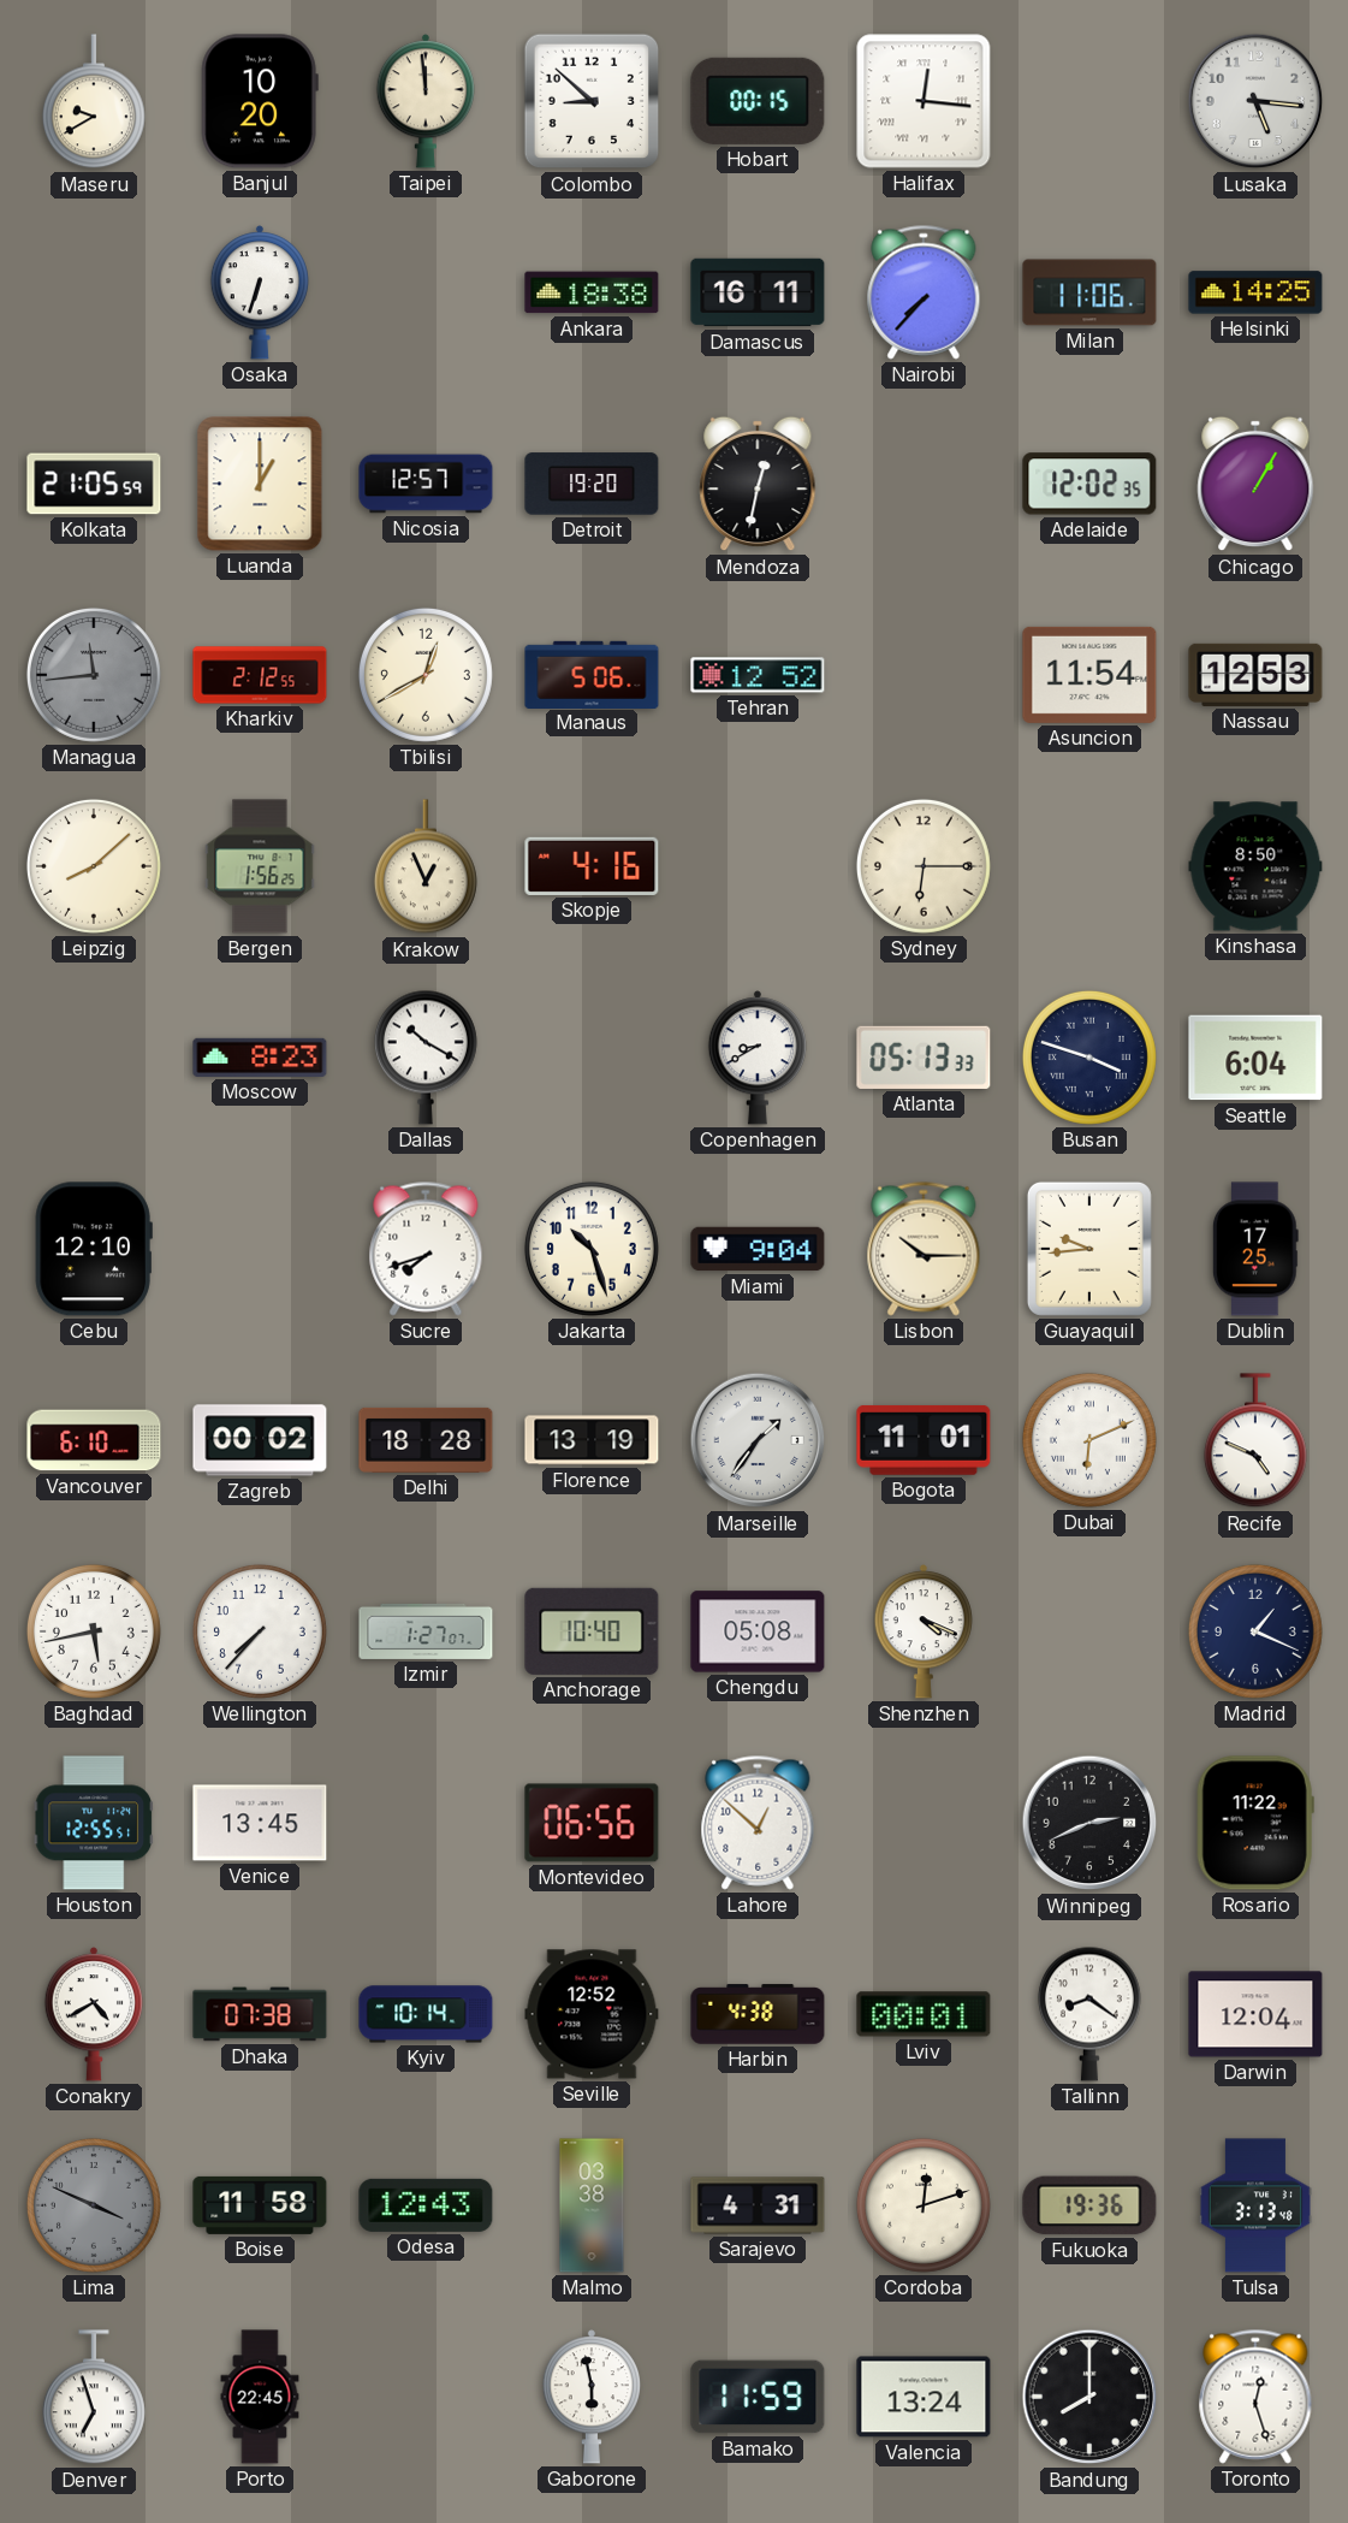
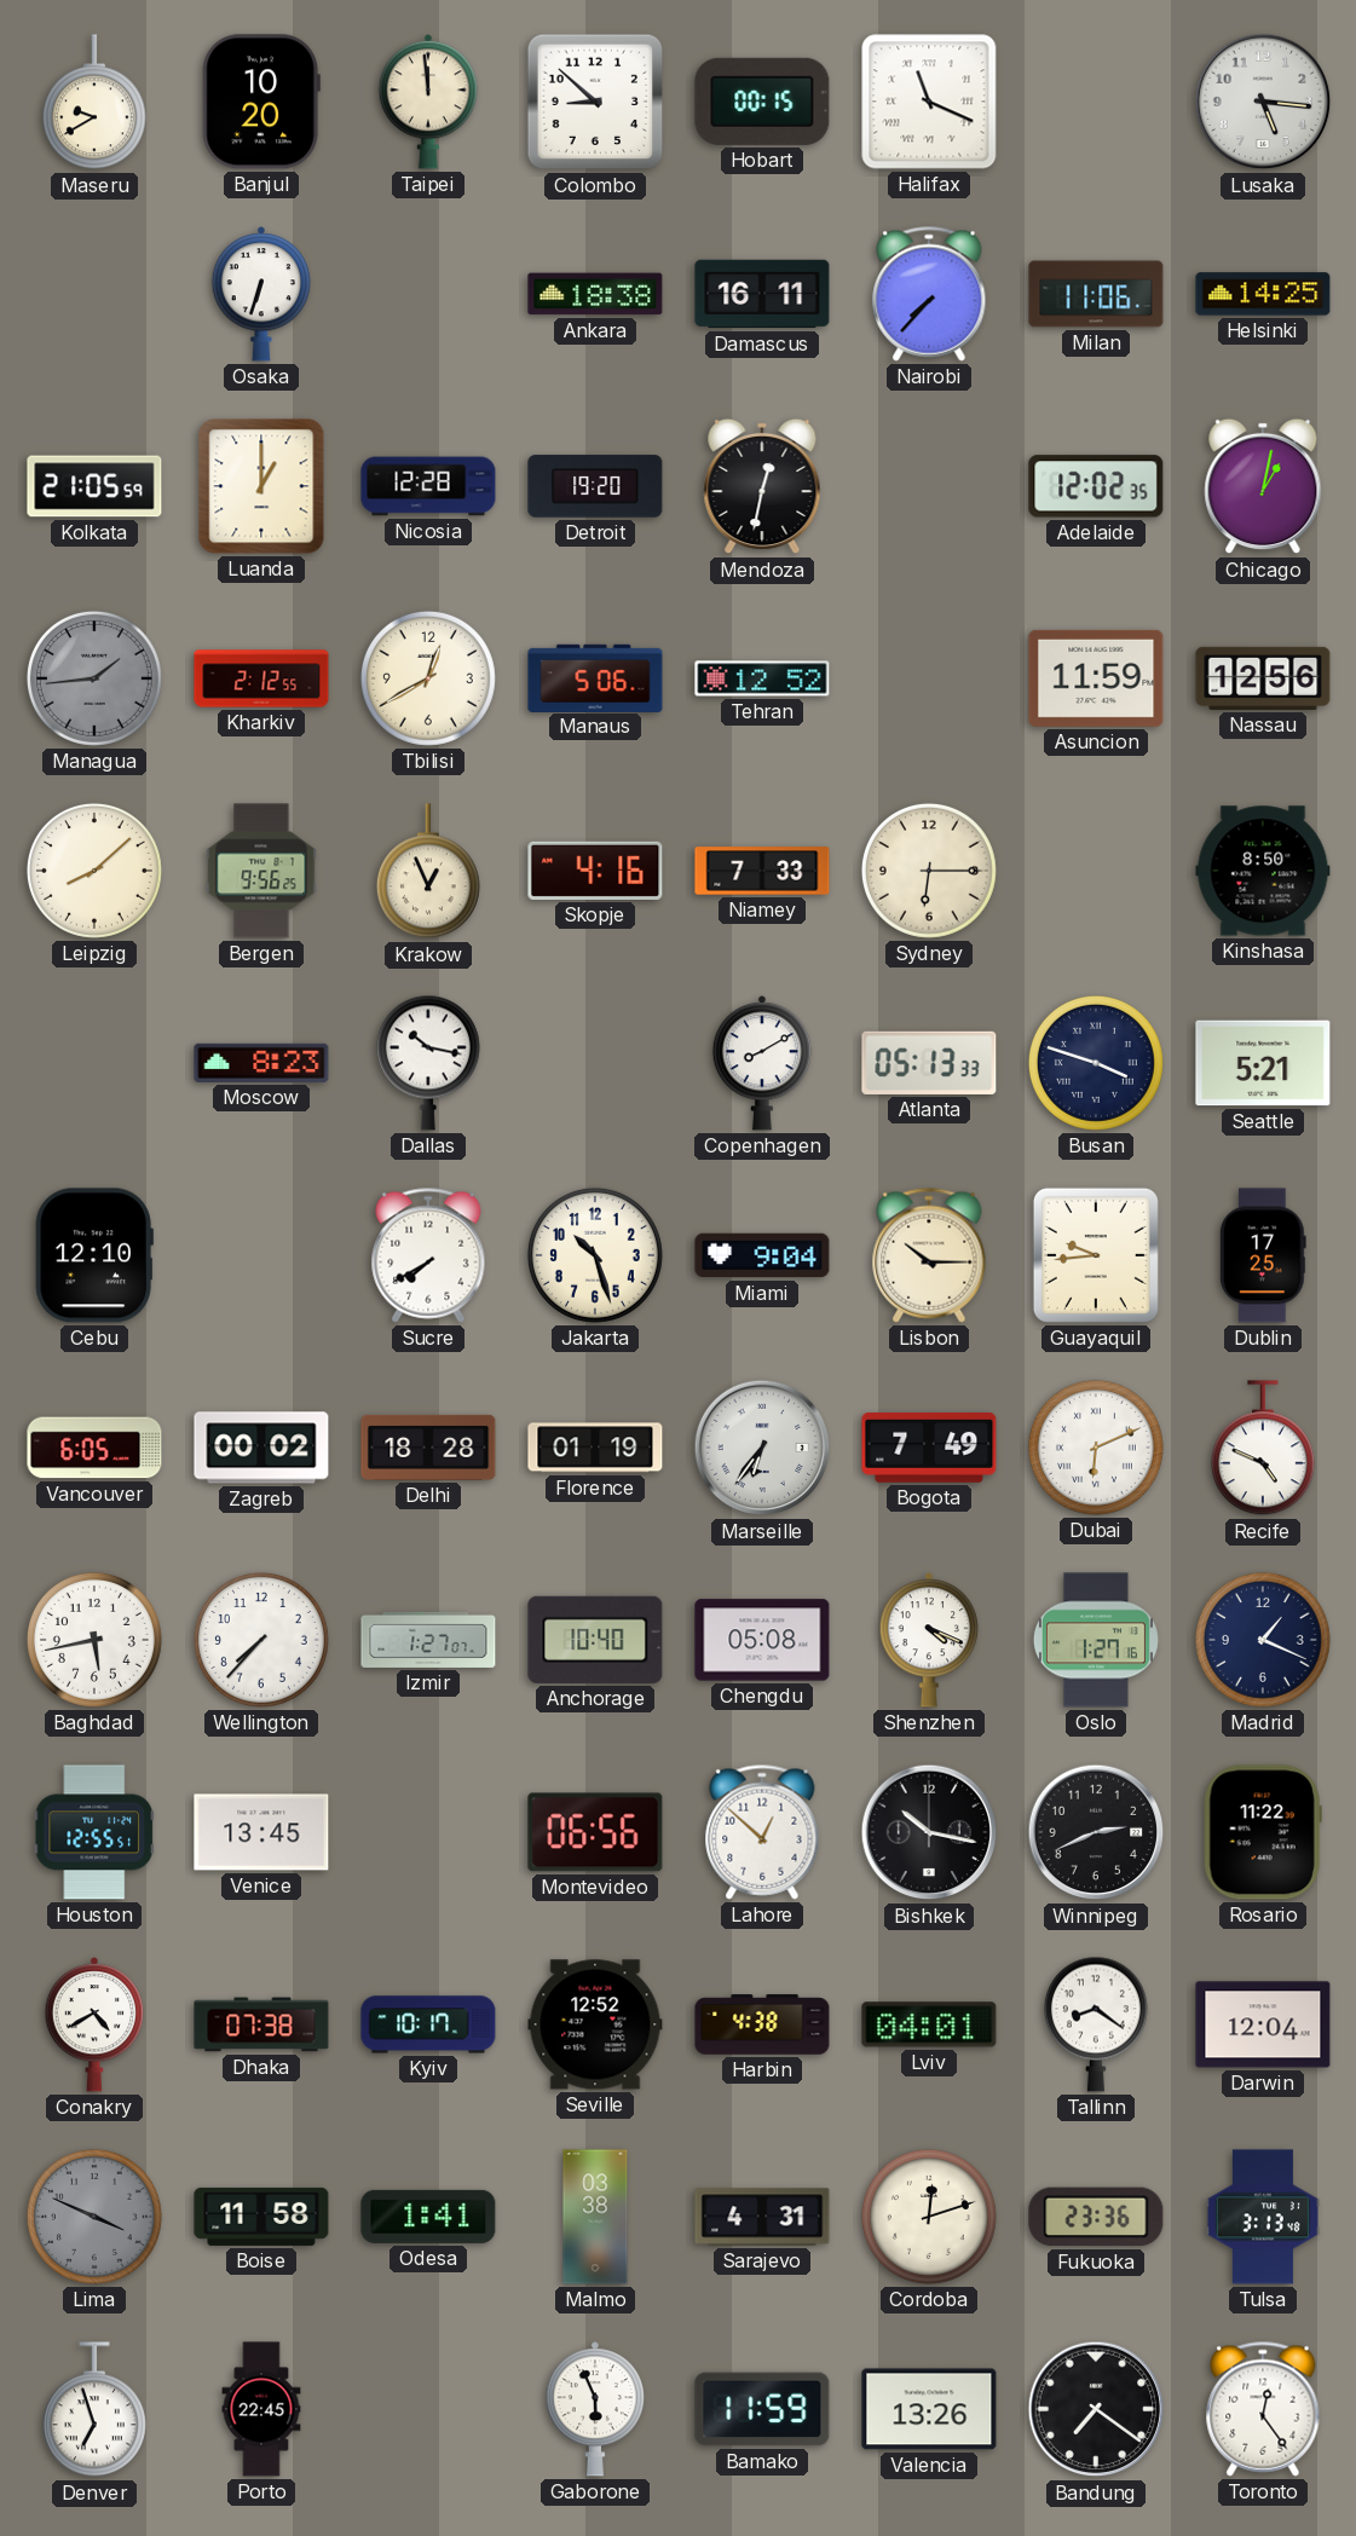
Halifax: 12:16 -> 11:19
Nicosia: 12:57 -> 12:28
Chicago: 1:05 -> 1:02
Managua: 11:44 -> 1:44
Asuncion: 11:54 -> 11:59
Nassau: 12:53 -> 12:56
Bergen: 1:56 -> 9:56
Niamey: none -> 7:33
Dallas: 10:20 -> 10:17
Copenhagen: 8:40 -> 8:10
Seattle: 6:04 -> 5:21
Sucre: 7:42 -> 7:40
Vancouver: 6:10 -> 6:05
Florence: 13:19 -> 01:19
Marseille: 1:36 -> 6:36
Bogota: 11:01 -> 7:49
Oslo: none -> 1:27
Bishkek: none -> 10:17
Kyiv: 10:14 -> 10:17
Lviv: 00:01 -> 04:01
Odesa: 12:43 -> 1:41
Fukuoka: 19:36 -> 23:36
Gaborone: 5:58 -> 5:56
Valencia: 13:24 -> 13:26
Bandung: 8:00 -> 7:21
Toronto: 12:27 -> 12:24
